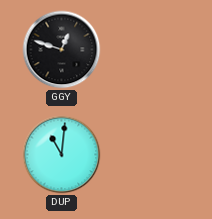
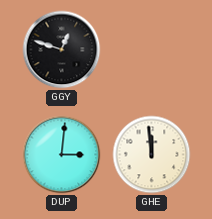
DUP: 11:01 -> 3:01
GHE: none -> 11:59
